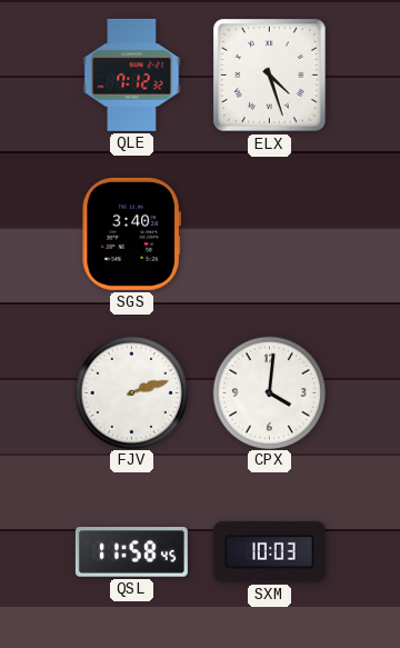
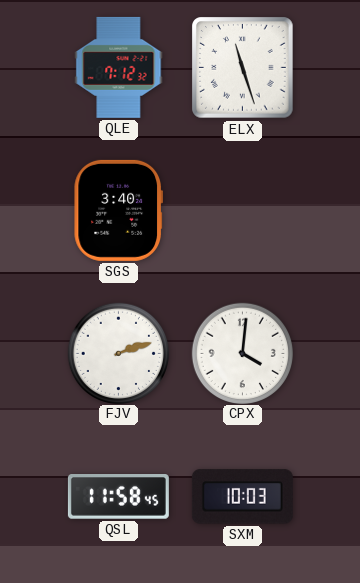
ELX: 4:27 -> 11:27
